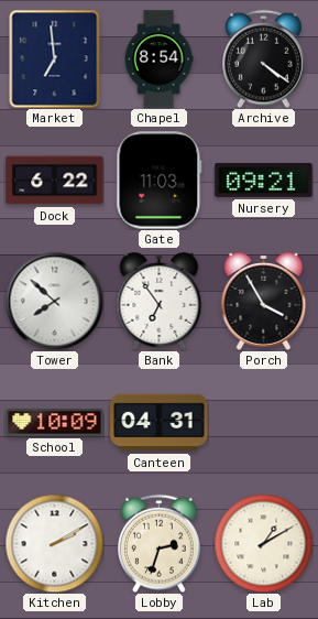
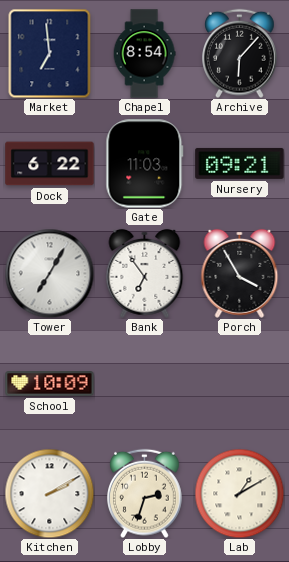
Archive: 4:21 -> 6:07
Tower: 7:52 -> 7:05
Canteen: 04:31 -> none
